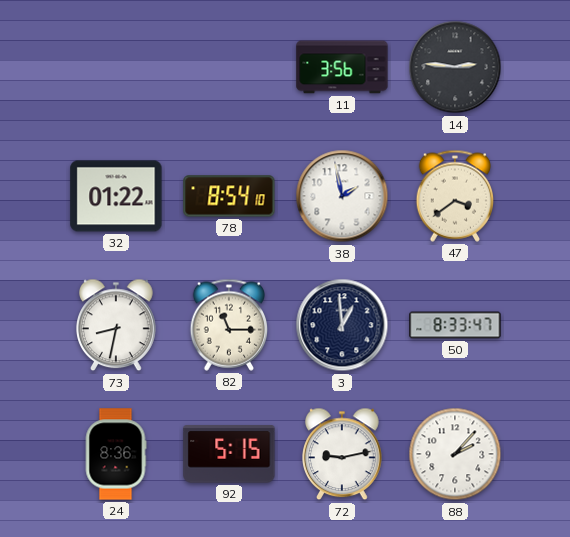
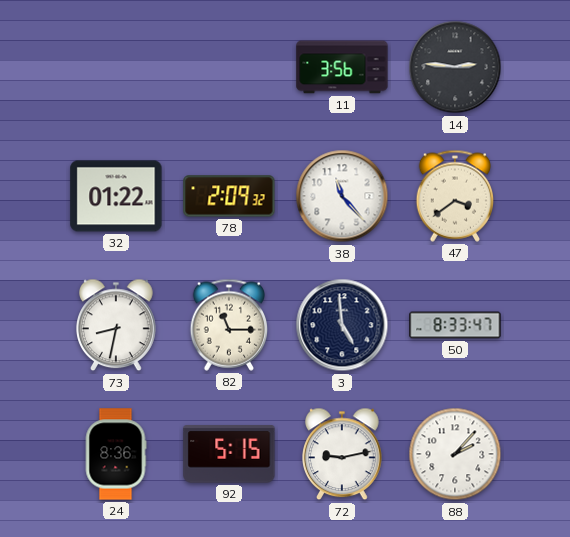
78: 8:54 -> 2:09
38: 1:58 -> 11:23
3: 12:59 -> 4:59
